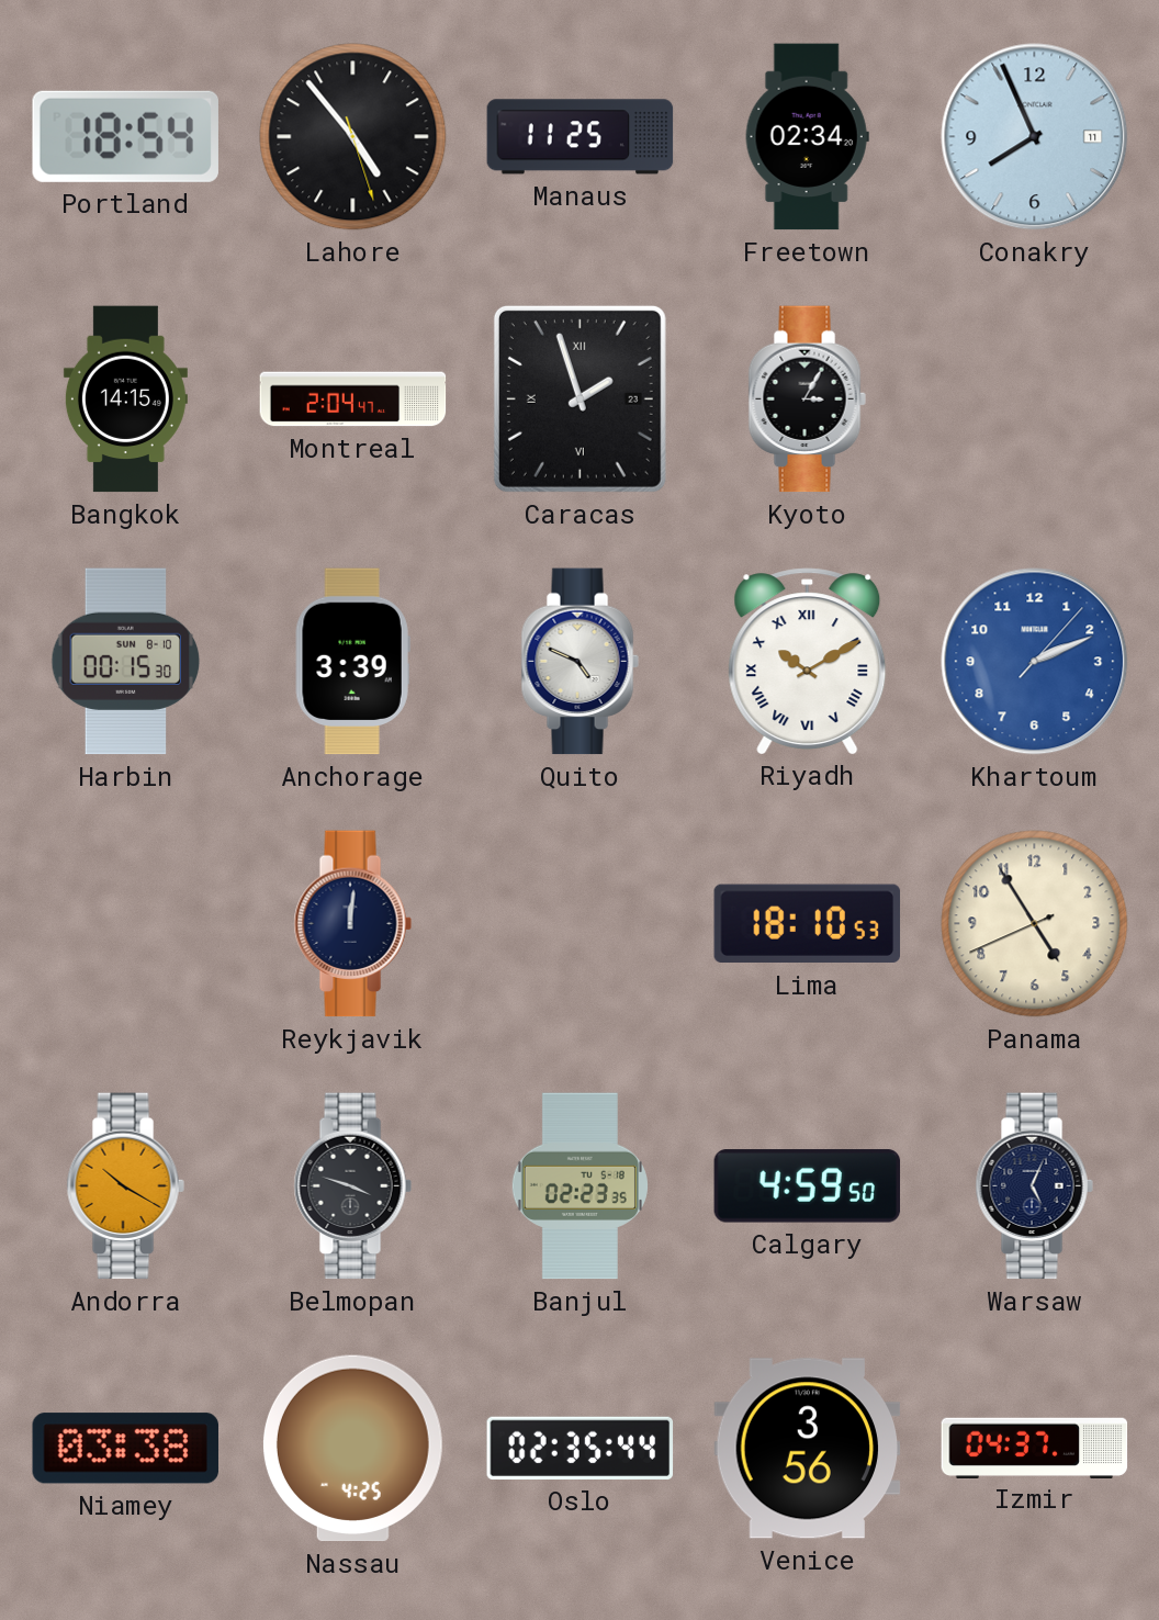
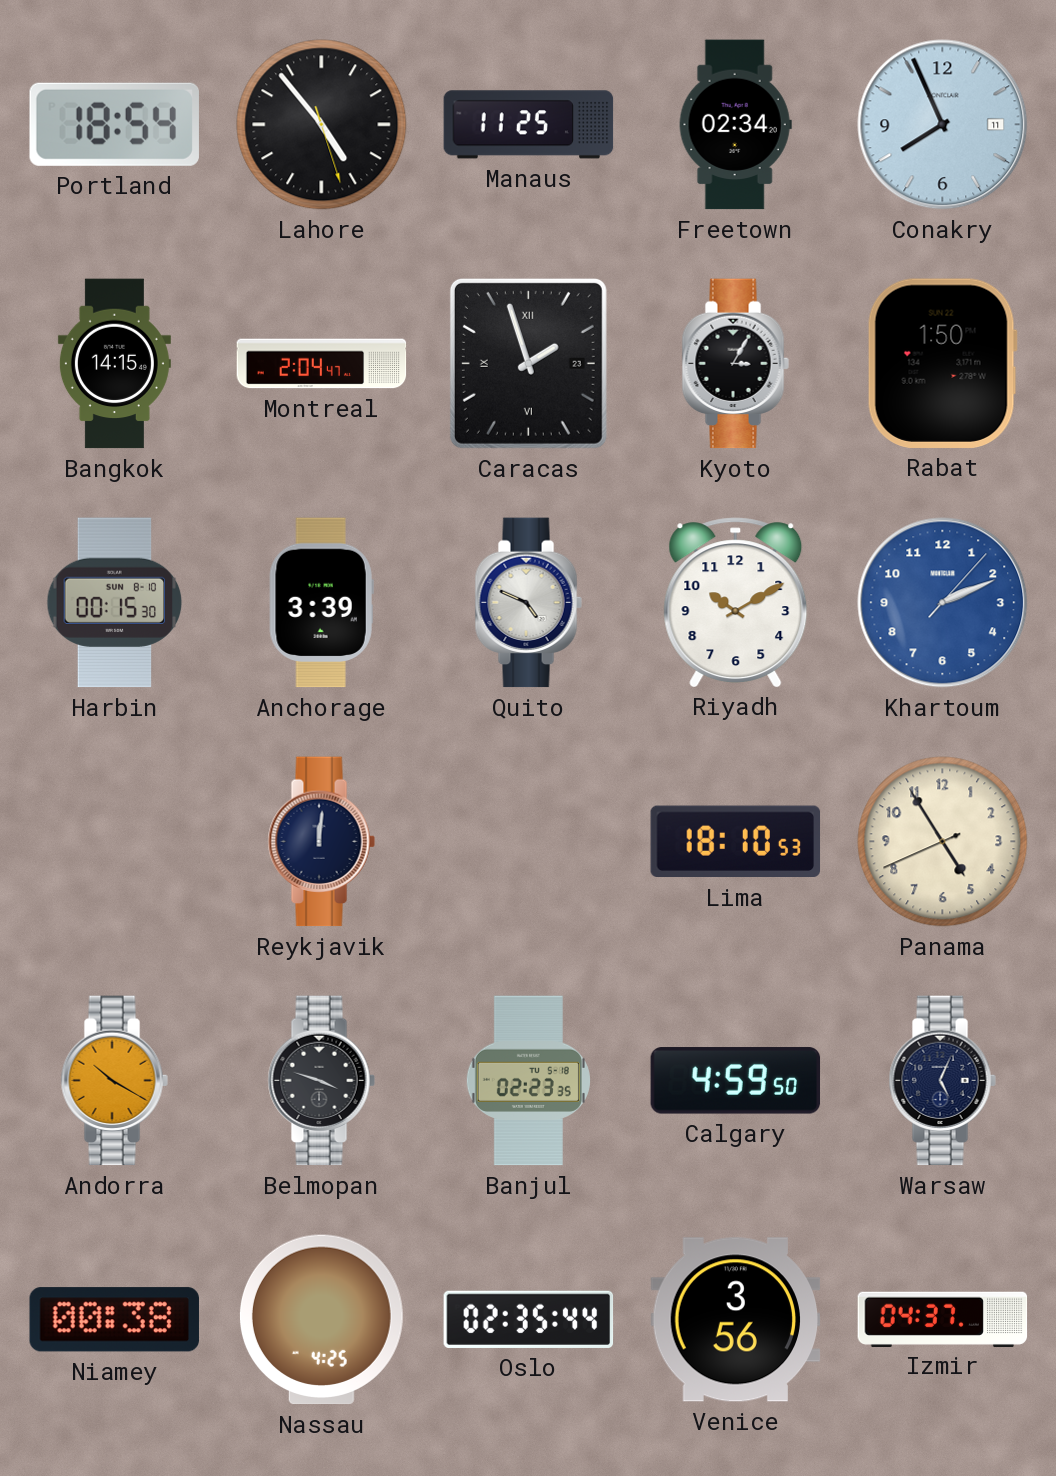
Rabat: none -> 1:50
Riyadh numerals: Roman -> Arabic
Niamey: 03:38 -> 00:38
